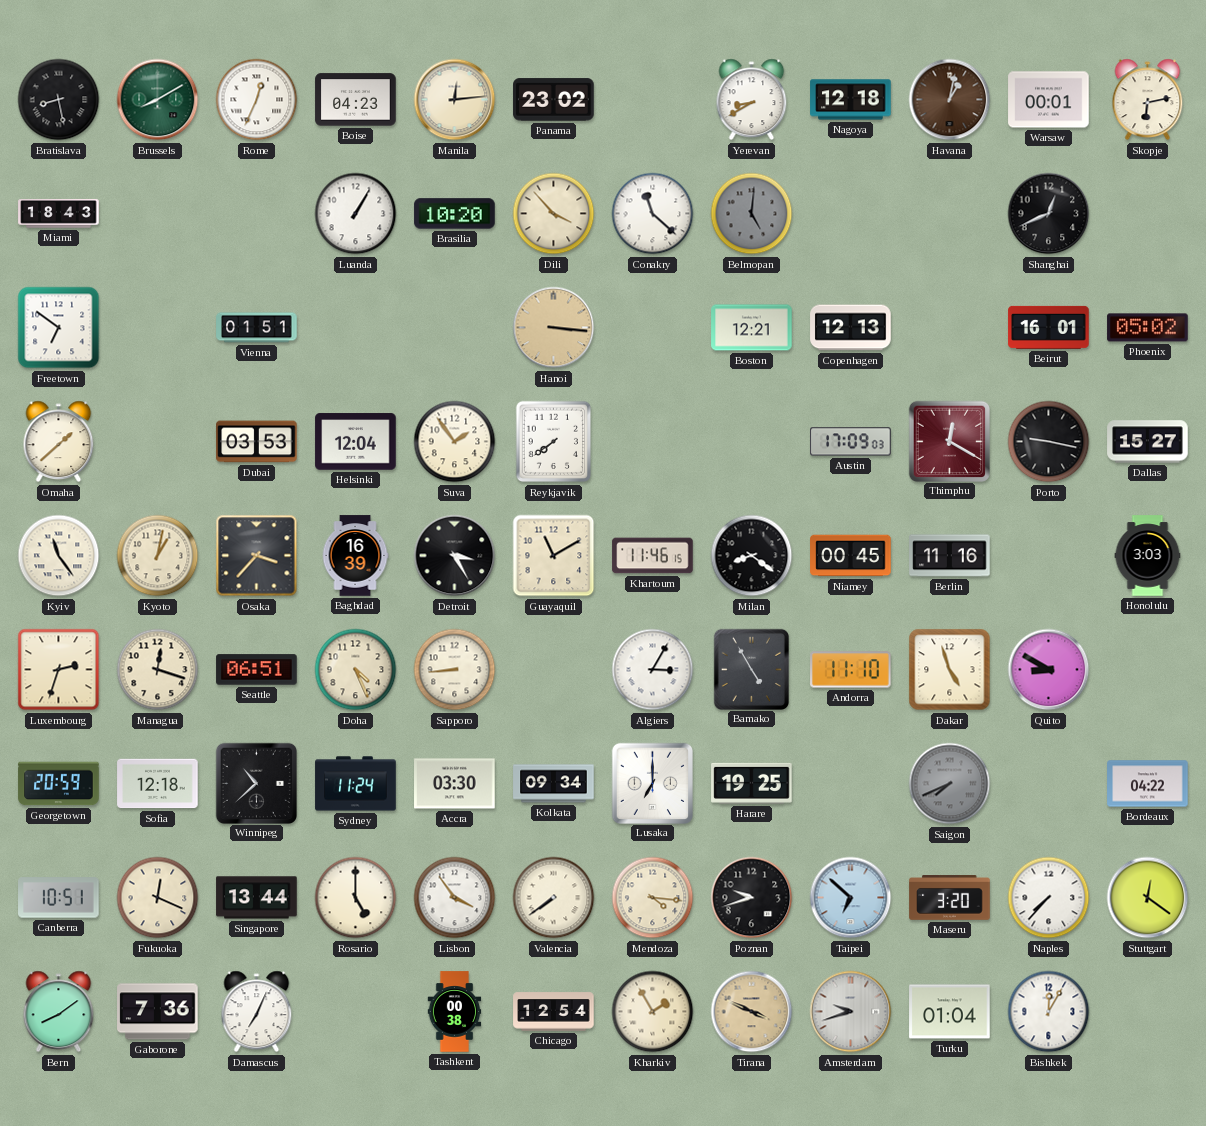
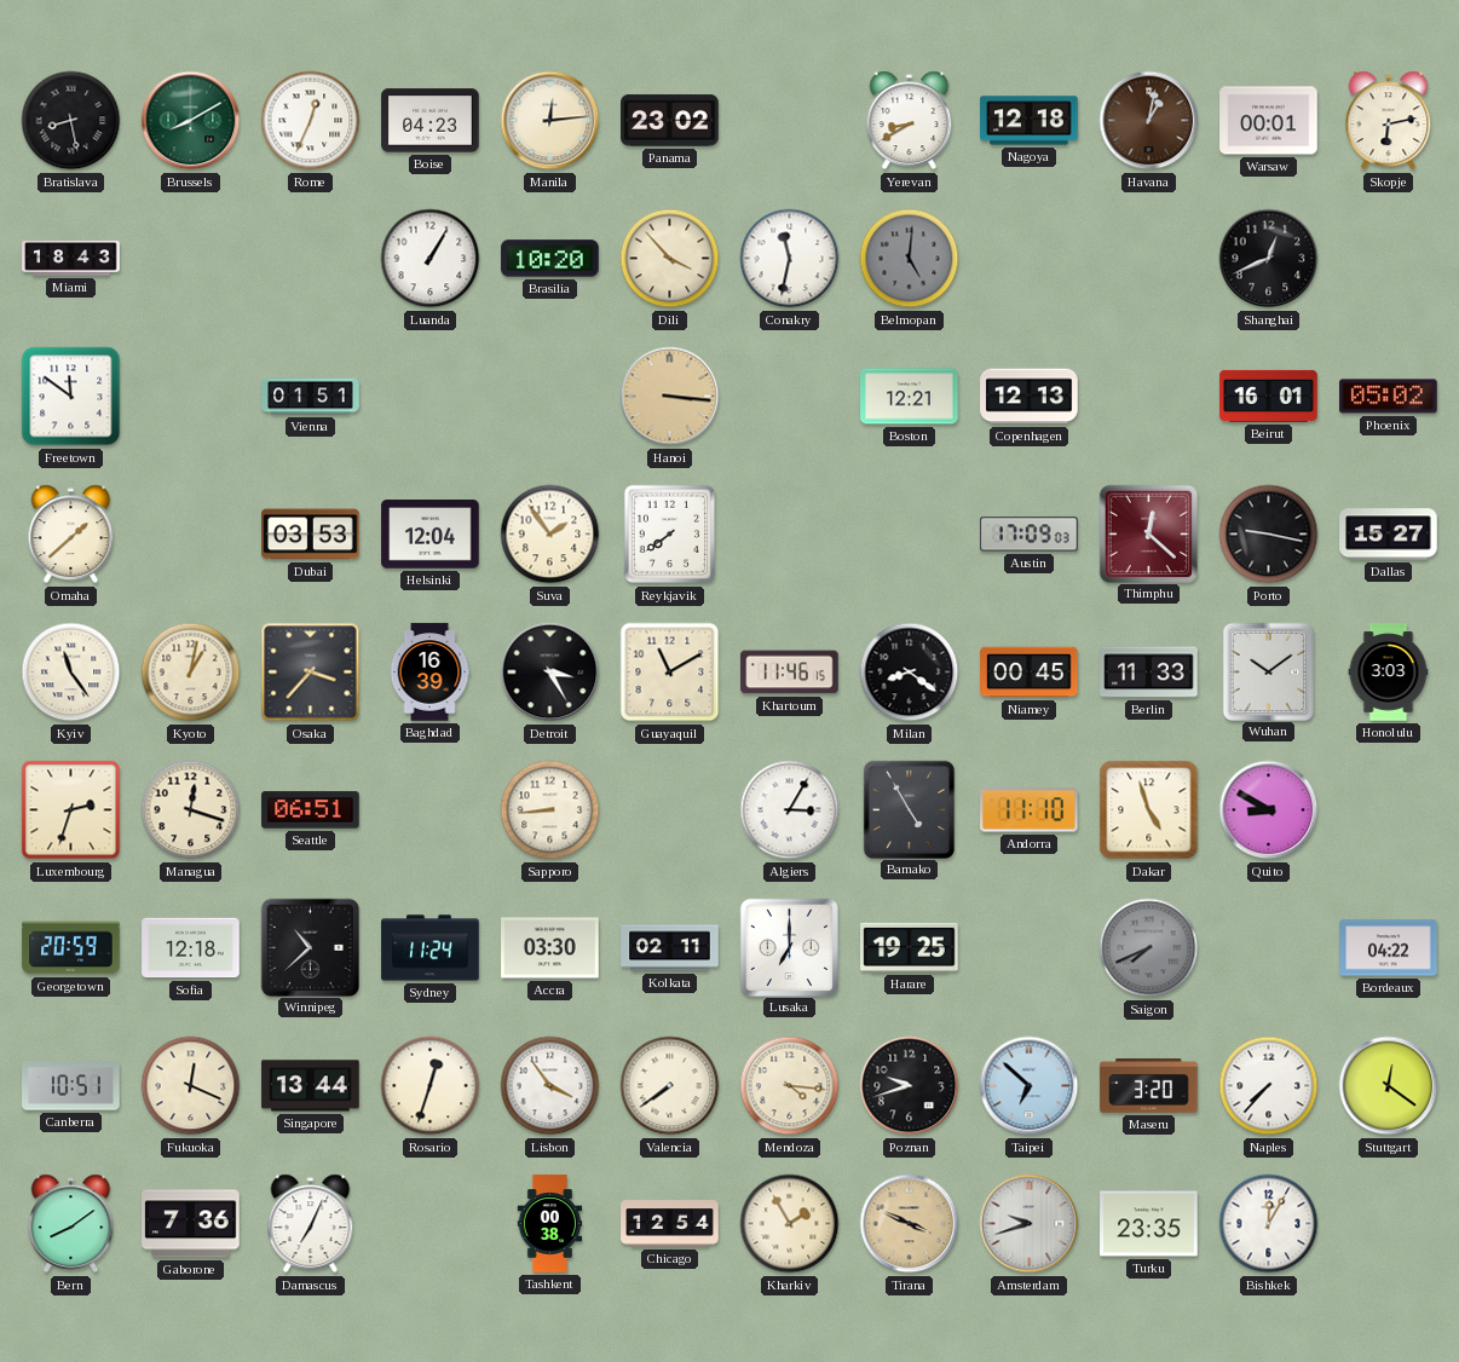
Conakry: 11:22 -> 11:32
Freetown: 6:51 -> 11:51
Thimphu: 12:20 -> 12:22
Berlin: 11:16 -> 11:33
Wuhan: none -> 10:09
Doha: 4:26 -> none
Kolkata: 09:34 -> 02:11
Rosario: 5:00 -> 12:33
Turku: 01:04 -> 23:35
